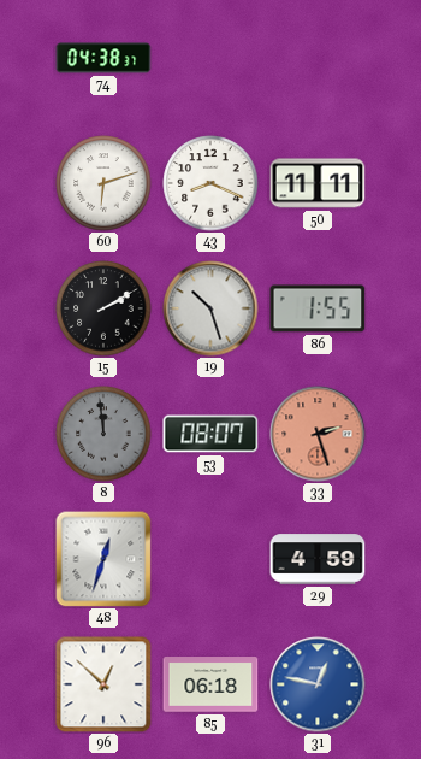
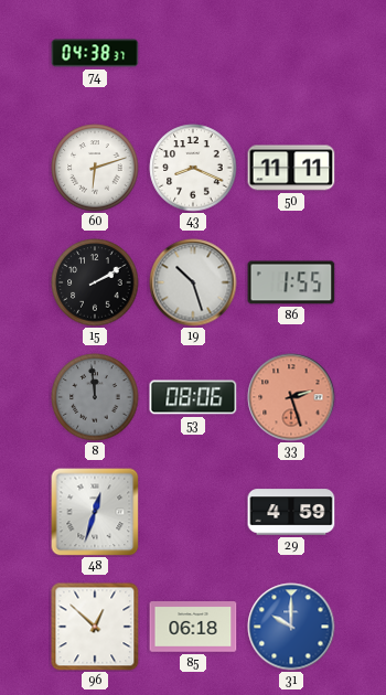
53: 08:07 -> 08:06
31: 12:47 -> 10:00
